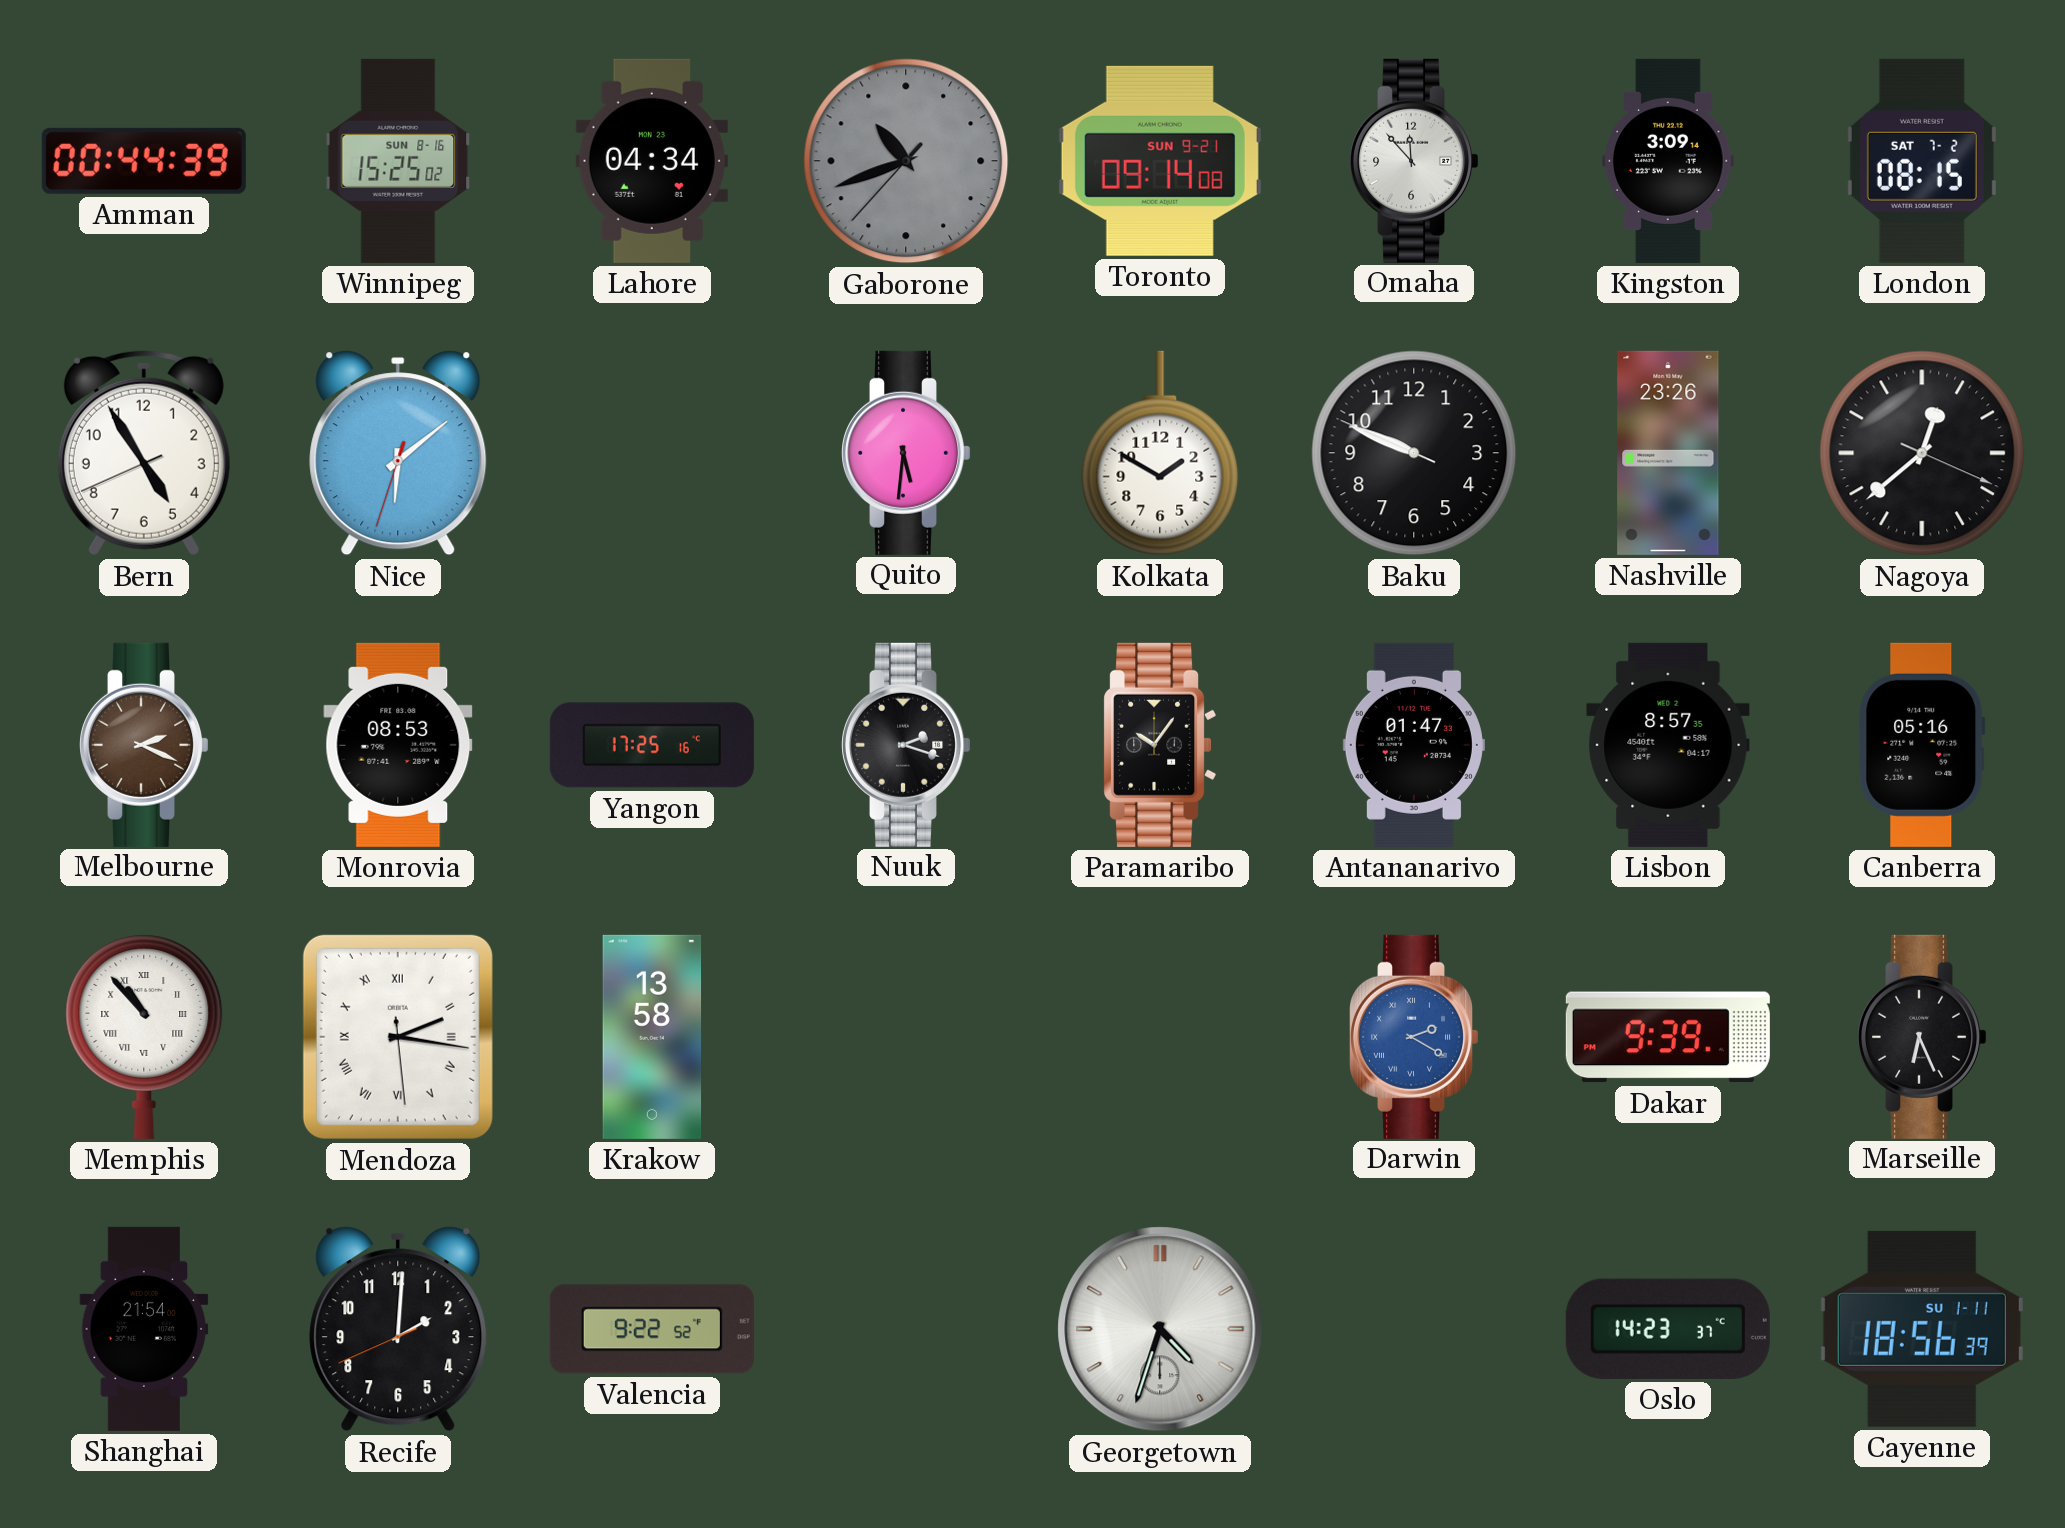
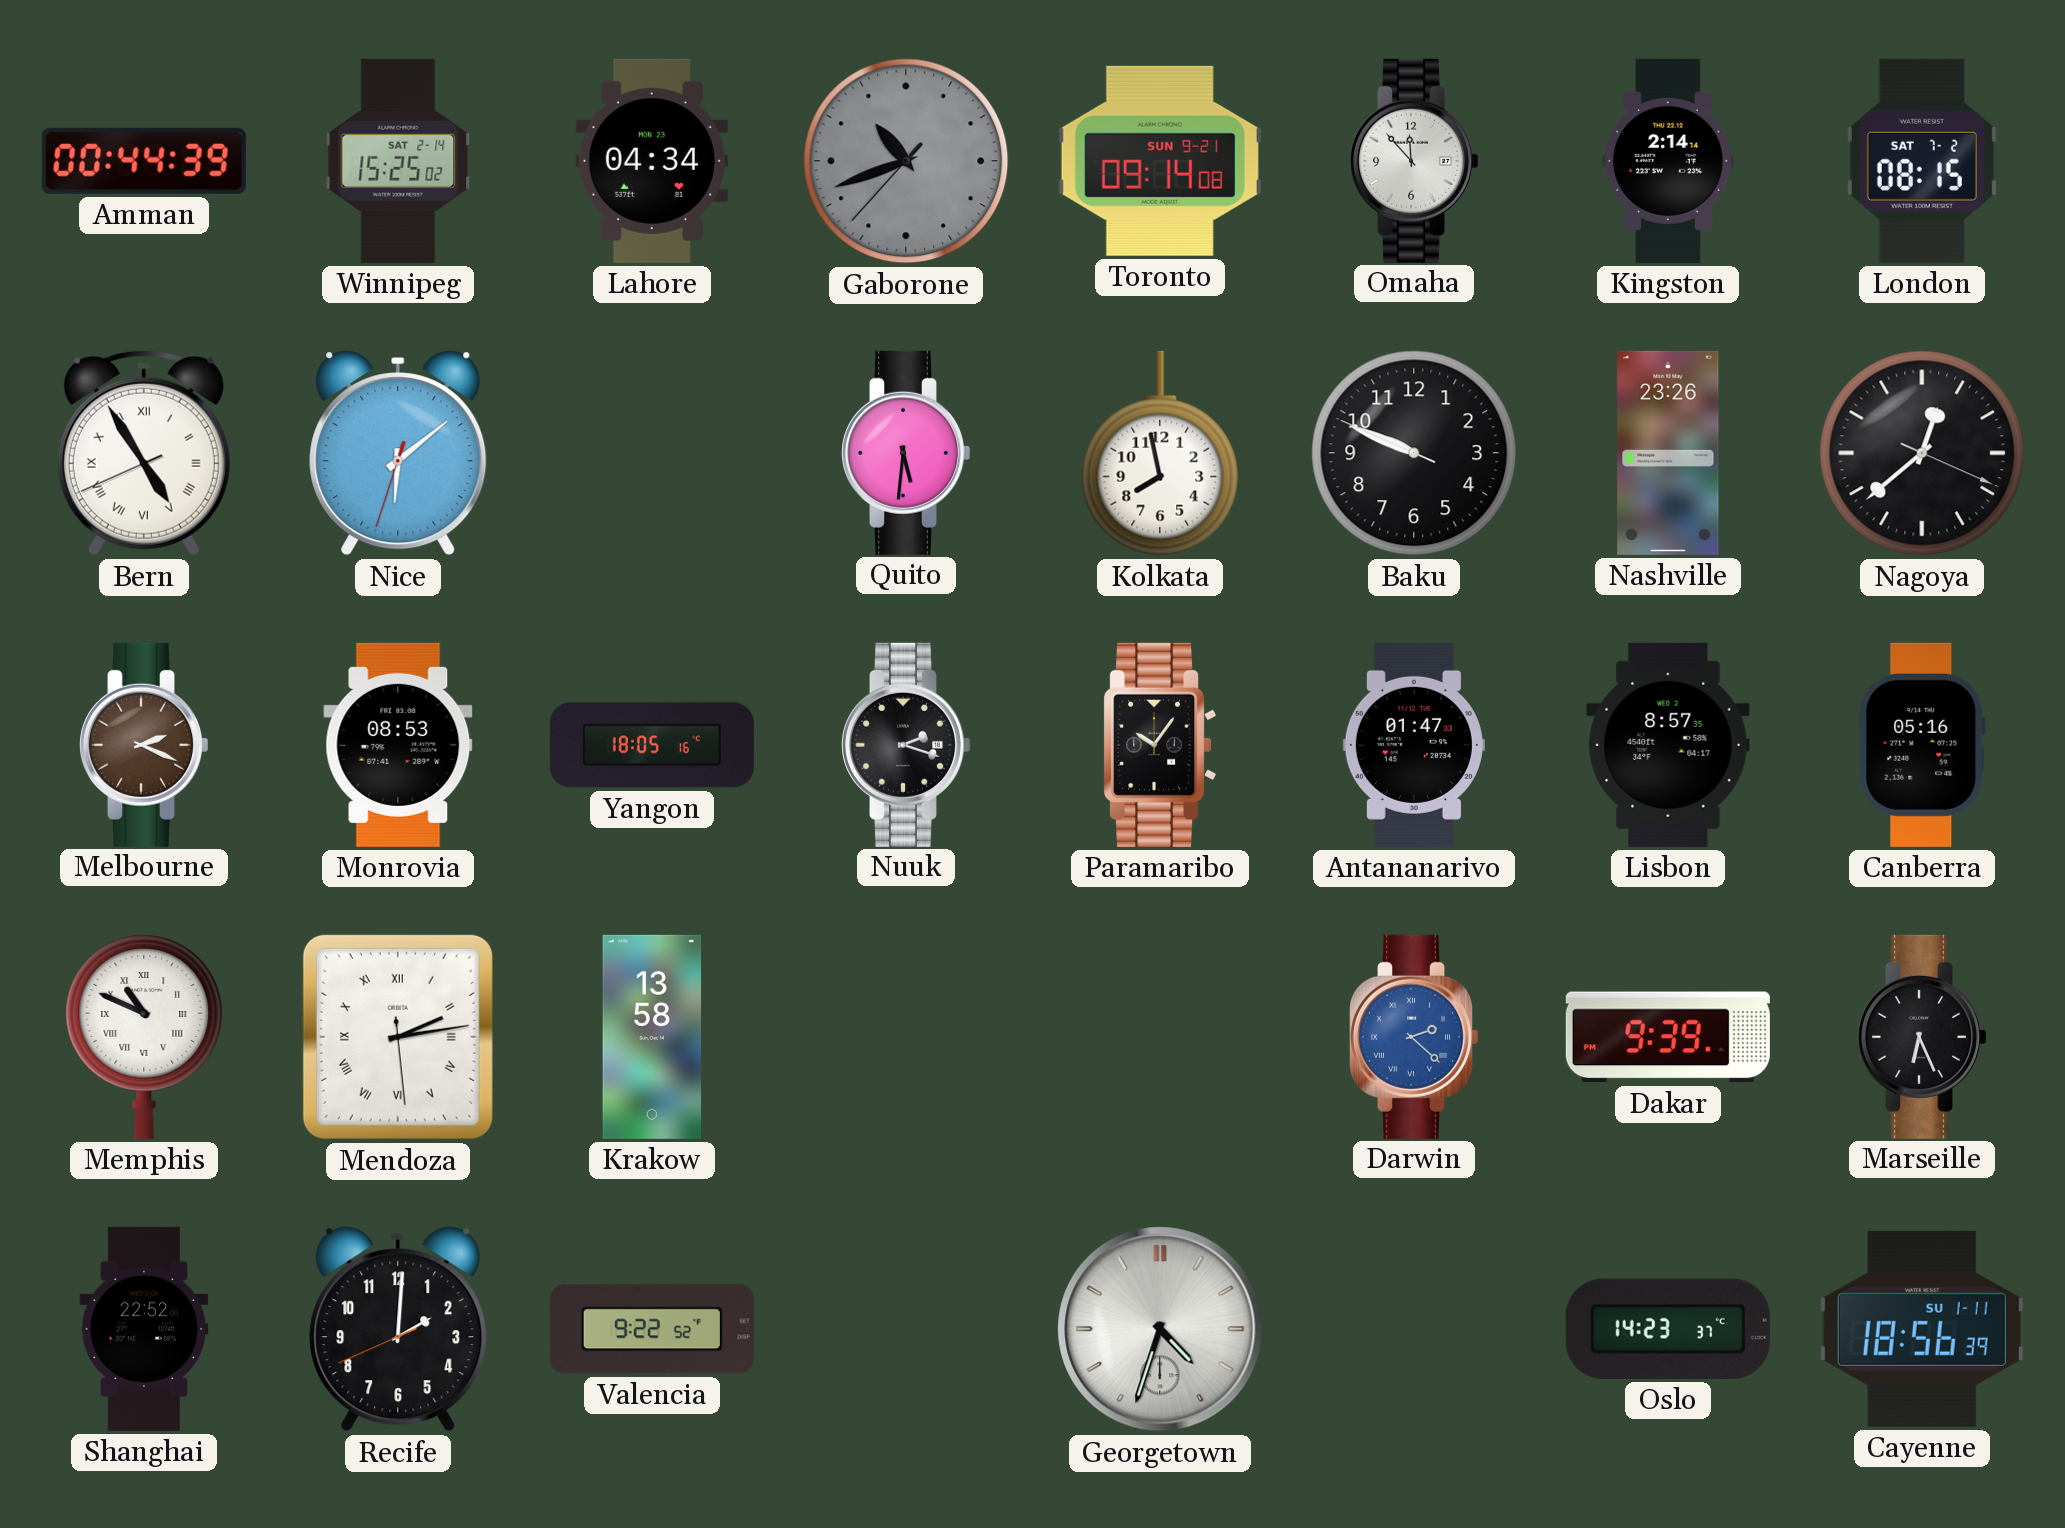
Winnipeg date: SUN 8-16 -> SAT 2-14
Kingston: 3:09 -> 2:14
Bern numerals: Arabic -> Roman
Kolkata: 1:50 -> 7:58
Yangon: 17:25 -> 18:05
Memphis: 10:53 -> 10:49
Mendoza: 2:16 -> 2:13
Darwin: 2:20 -> 2:22
Shanghai: 21:54 -> 22:52
